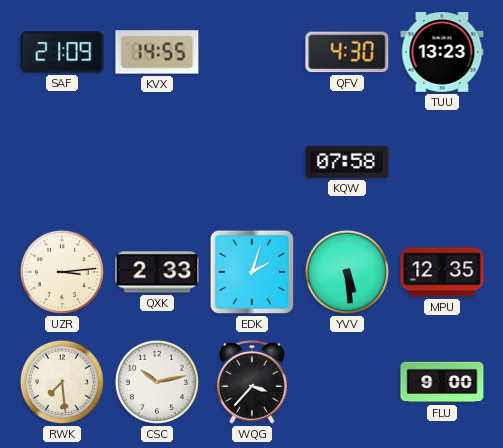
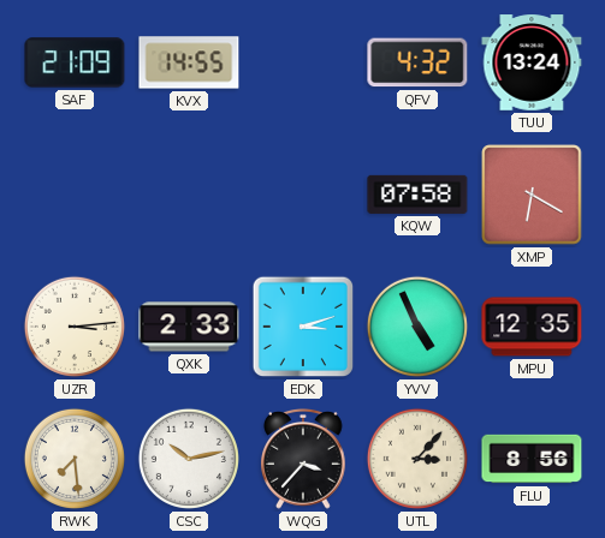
QFV: 4:30 -> 4:32
TUU: 13:23 -> 13:24
XMP: none -> 6:20
EDK: 2:03 -> 3:12
YVV: 5:29 -> 4:56
UTL: none -> 3:07
FLU: 9:00 -> 8:56
